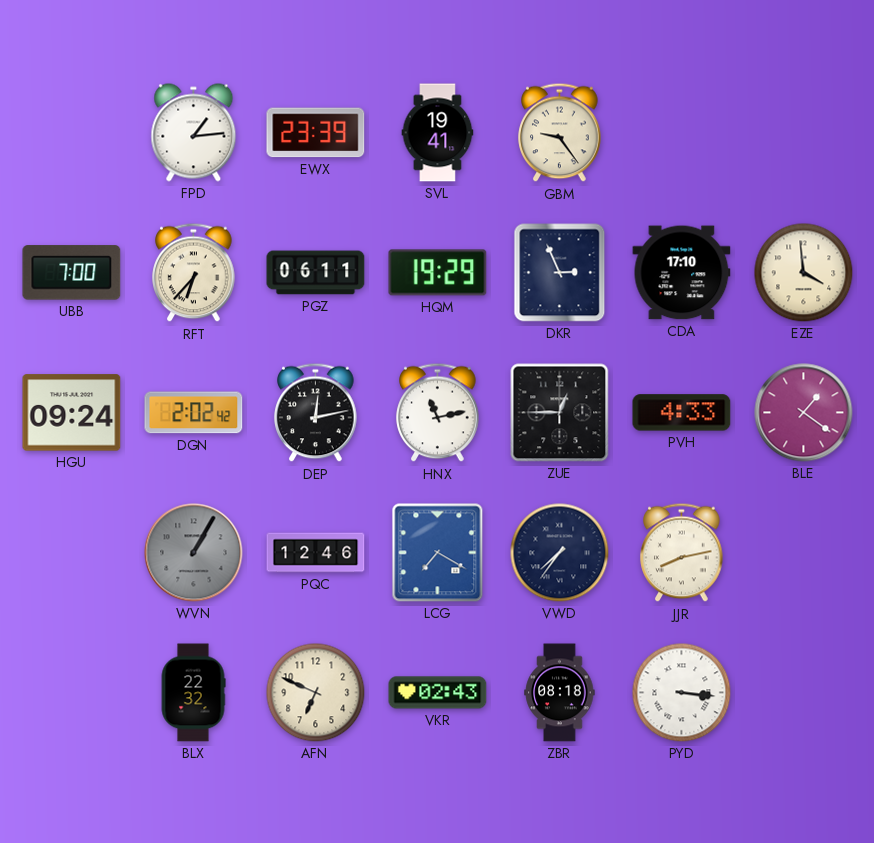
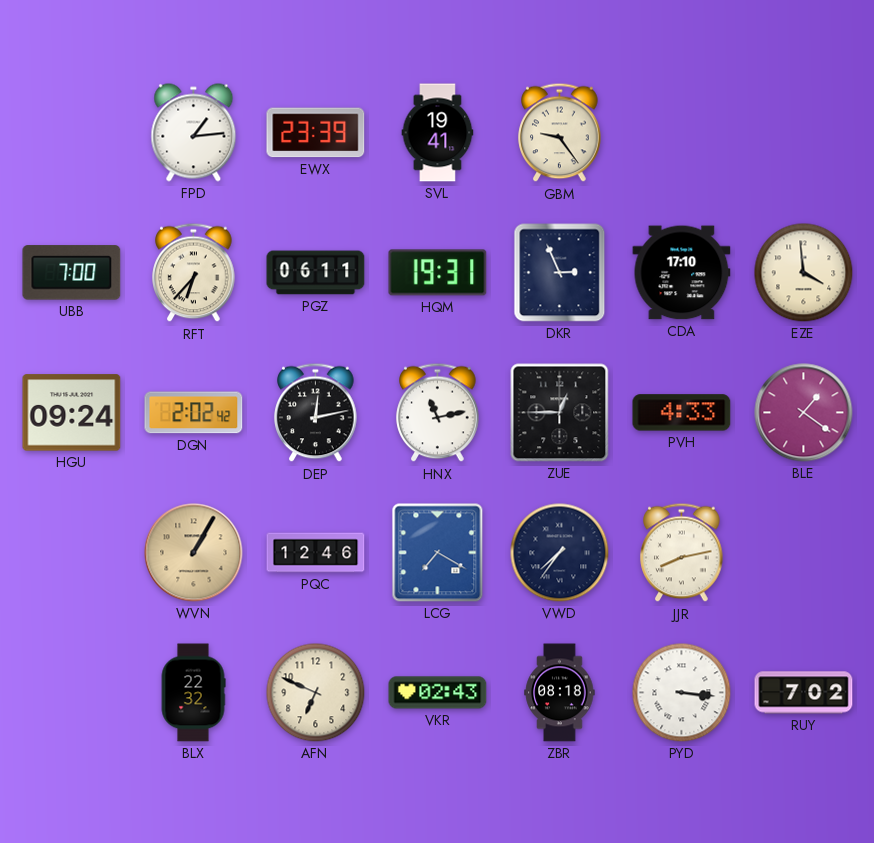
HQM: 19:29 -> 19:31
WVN dial: grey -> champagne
RUY: none -> 7:02
